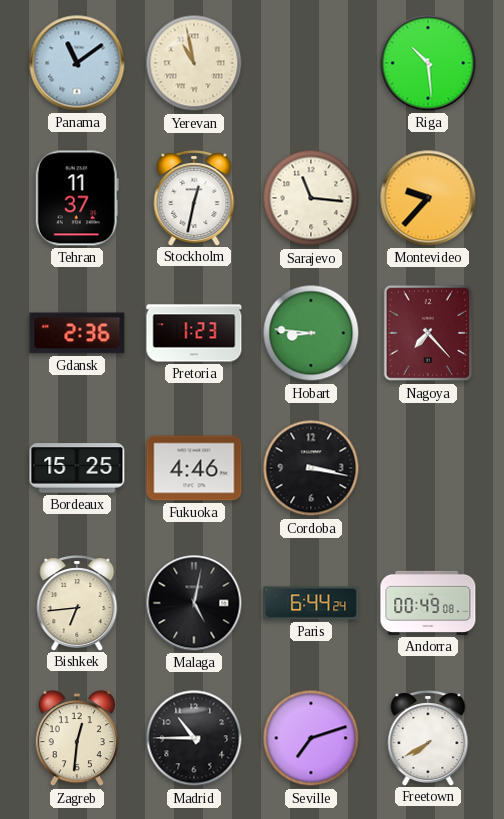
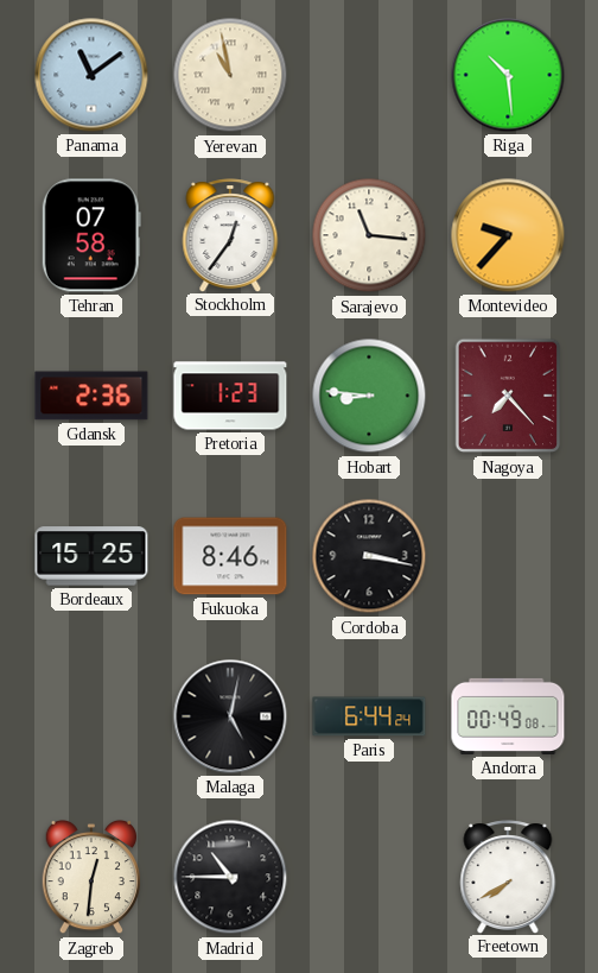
Tehran: 11:37 -> 07:58
Stockholm: 12:32 -> 12:36
Fukuoka: 4:46 -> 8:46
Bishkek: 6:44 -> none
Seville: 7:12 -> none
